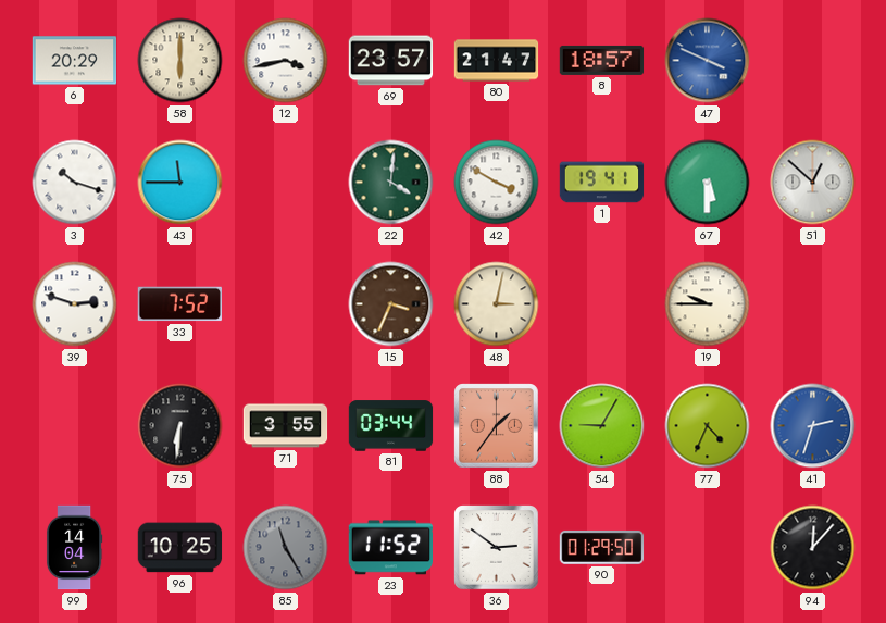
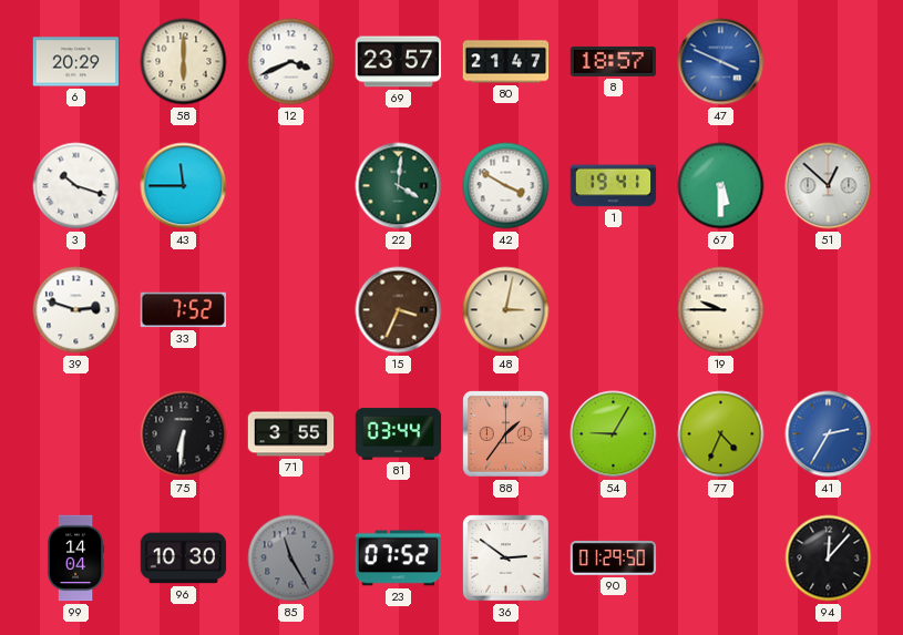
12: 3:43 -> 3:41
41: 2:33 -> 2:35
96: 10:25 -> 10:30
23: 11:52 -> 07:52
